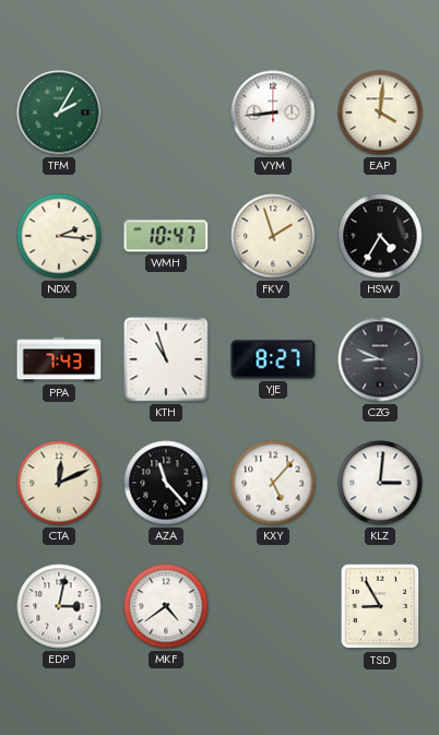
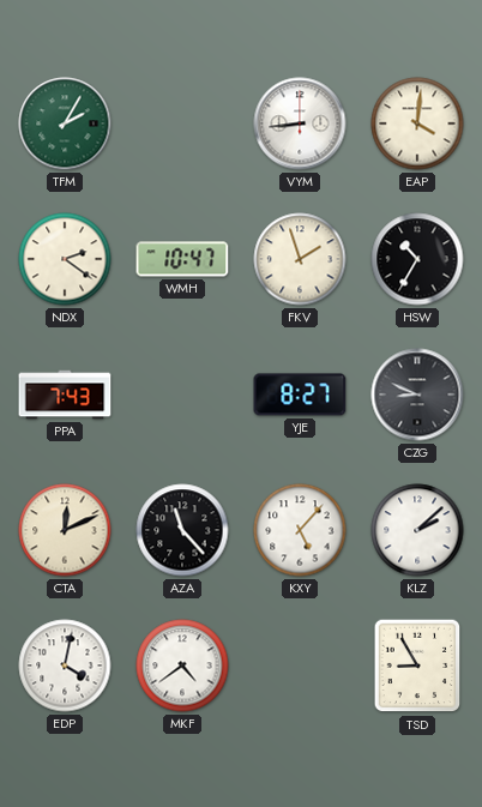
NDX: 2:16 -> 2:21
HSW: 4:35 -> 10:35
KTH: 10:57 -> none
KLZ: 3:01 -> 2:08
EDP: 3:02 -> 4:02
